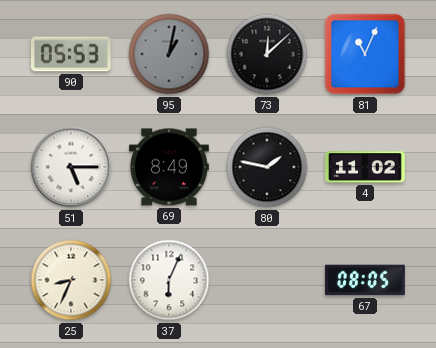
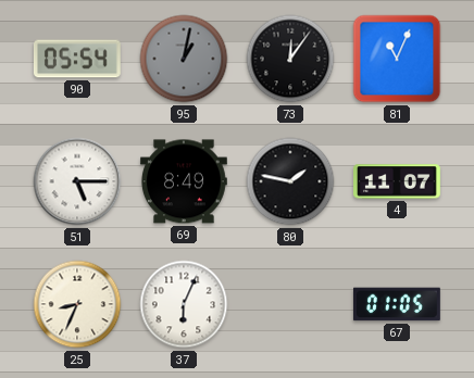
90: 05:53 -> 05:54
73: 12:08 -> 12:06
4: 11:02 -> 11:07
67: 08:05 -> 01:05
